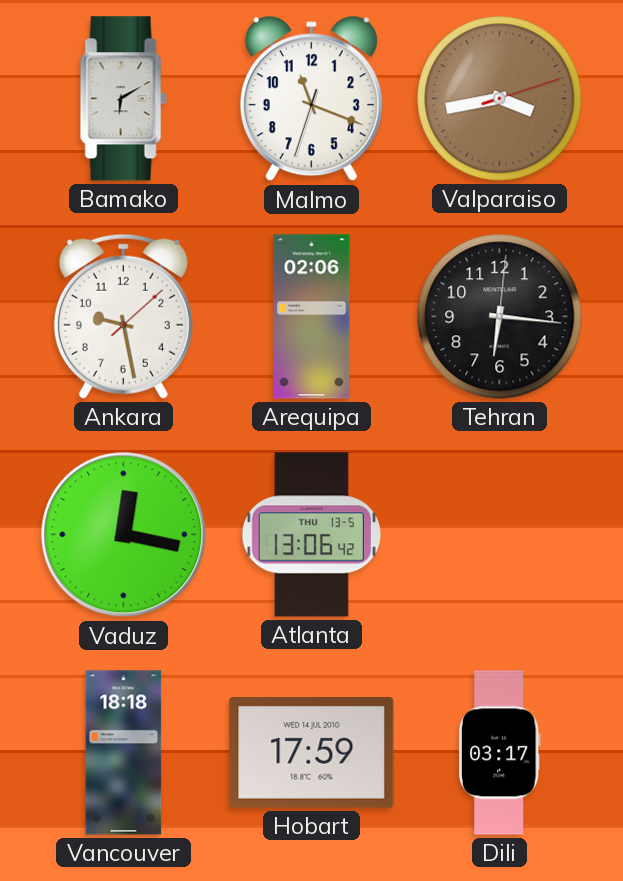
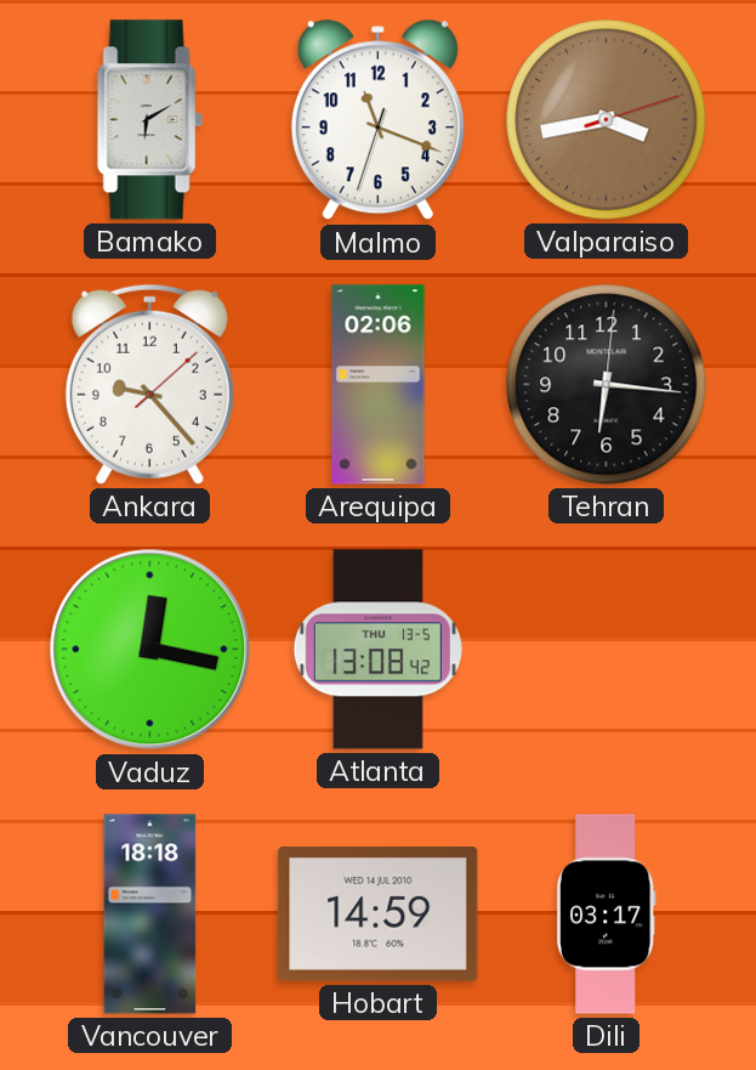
Ankara: 9:28 -> 9:23
Atlanta: 13:06 -> 13:08
Hobart: 17:59 -> 14:59
